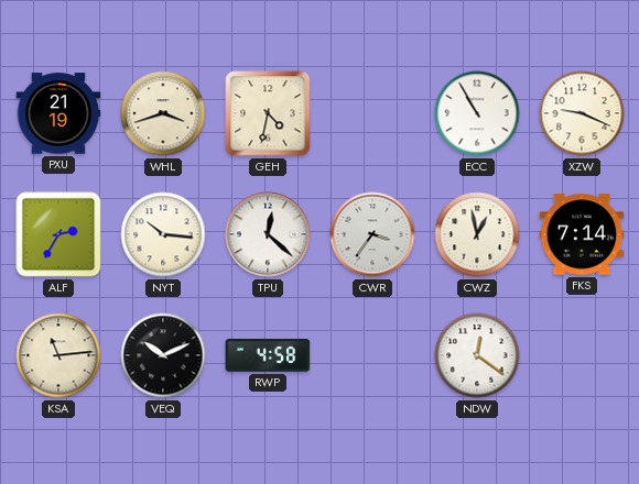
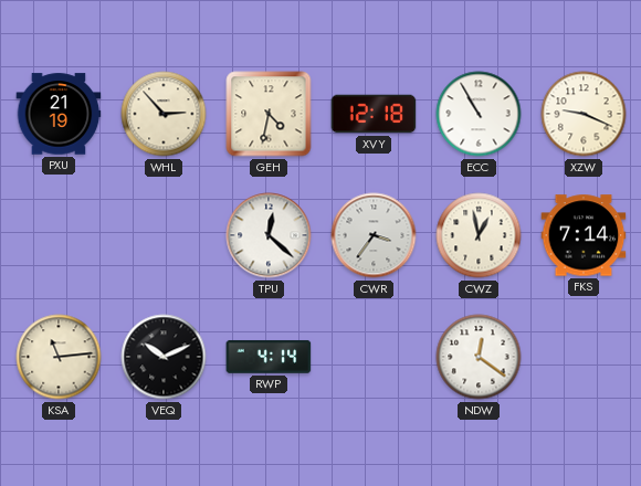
WHL: 3:42 -> 2:53
XVY: none -> 12:18
ALF: 2:35 -> none
NYT: 10:16 -> none
RWP: 4:58 -> 4:14
